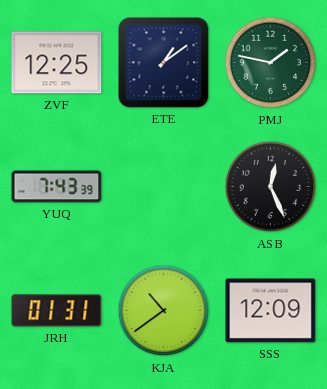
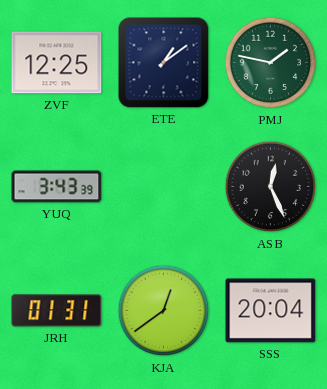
YUQ: 7:43 -> 3:43
KJA: 10:39 -> 12:39
SSS: 12:09 -> 20:04
